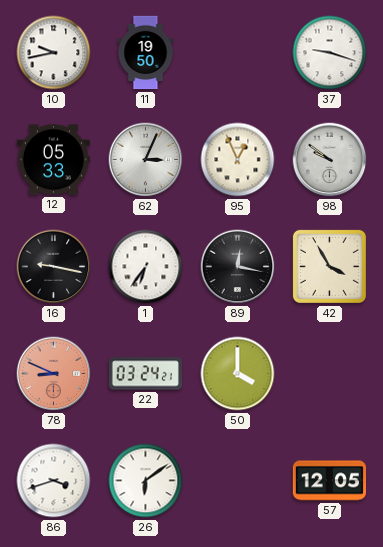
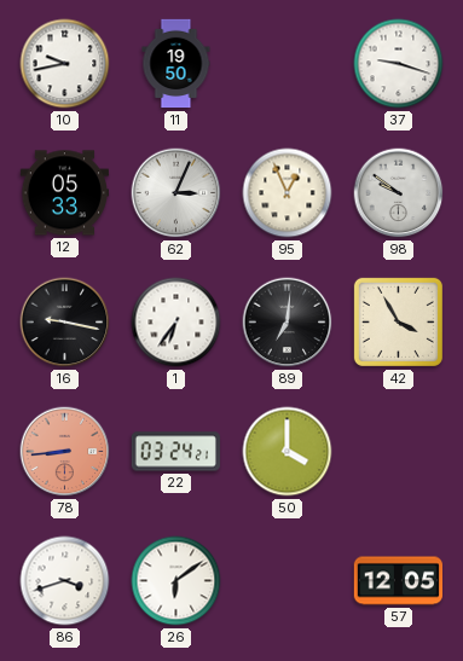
89: 12:17 -> 7:01
78: 8:49 -> 8:44
